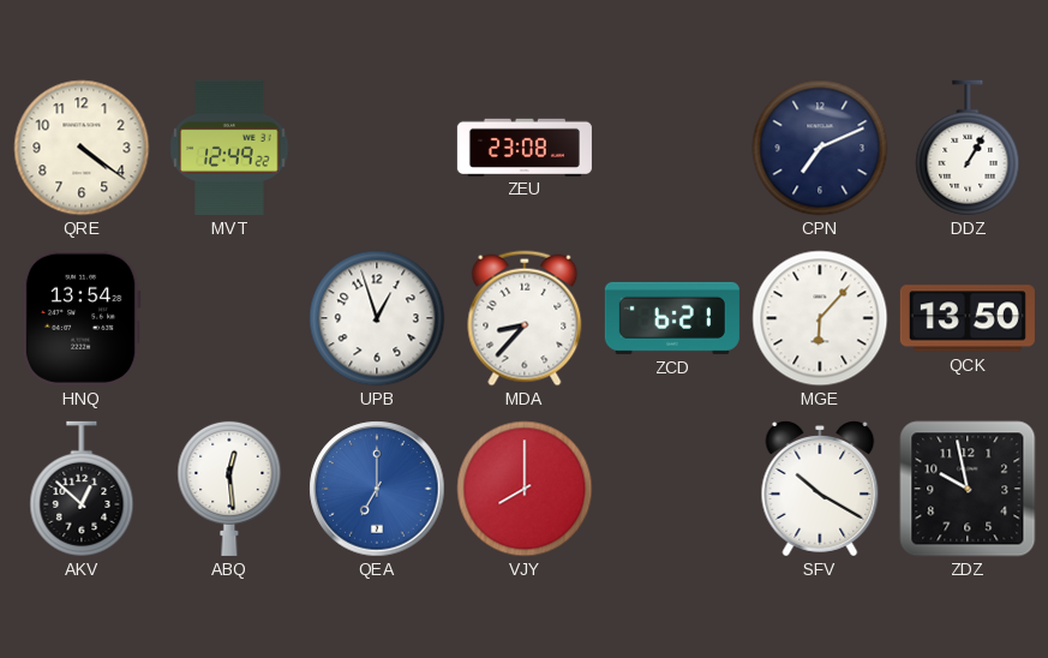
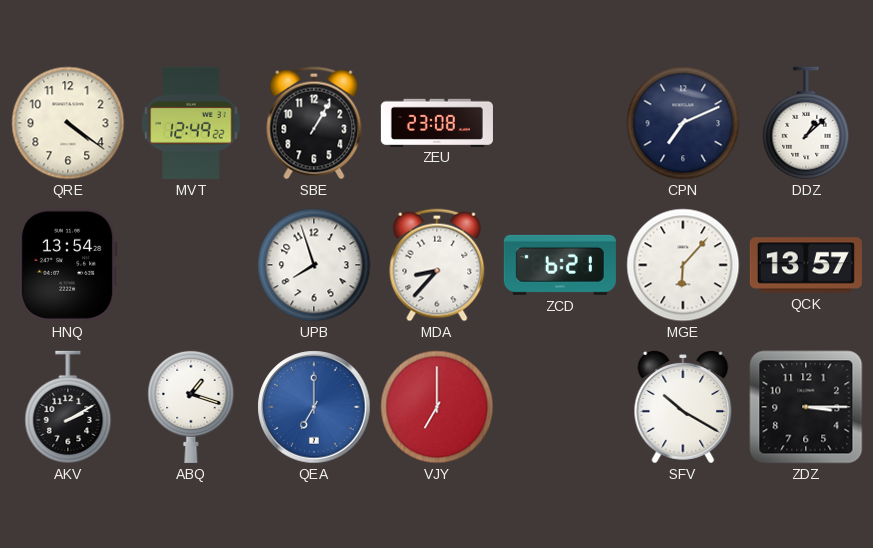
SBE: none -> 1:05
DDZ: 1:05 -> 1:08
UPB: 12:57 -> 7:57
QCK: 13:50 -> 13:57
AKV: 12:52 -> 2:10
ABQ: 12:29 -> 1:18
VJY: 8:00 -> 7:00
ZDZ: 9:58 -> 3:15
